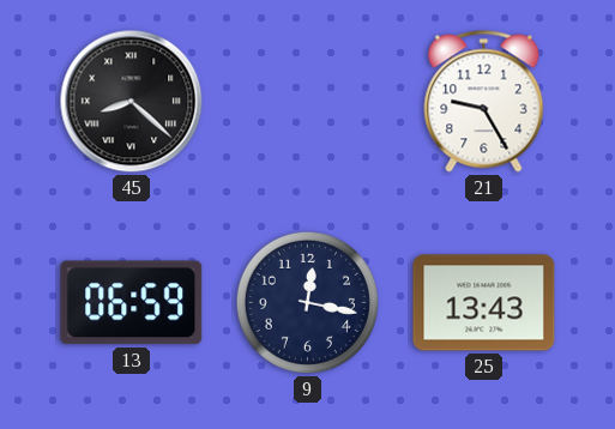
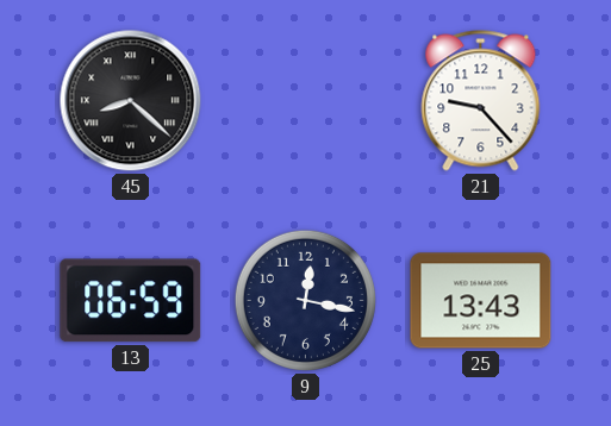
21: 9:25 -> 9:23
